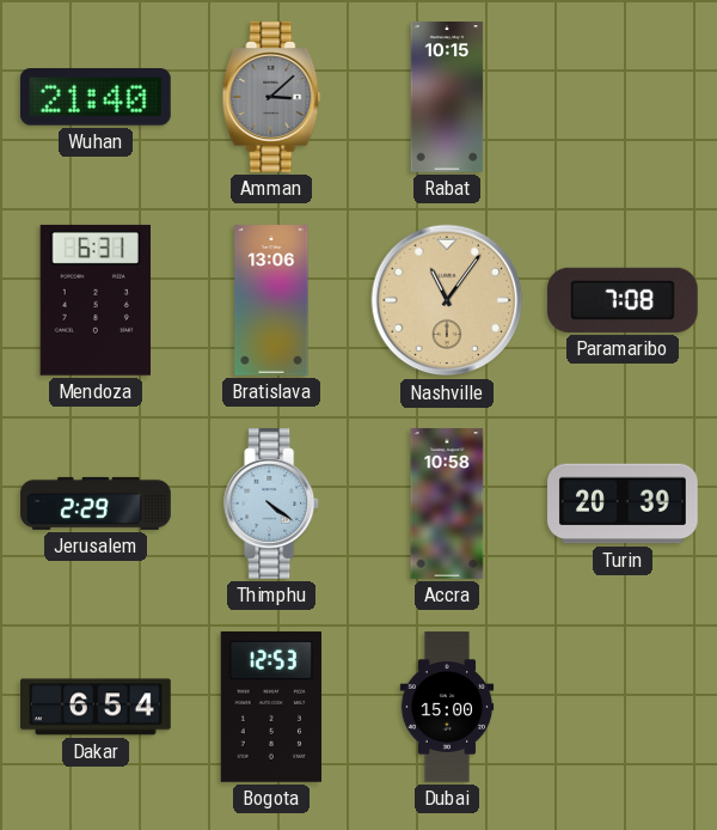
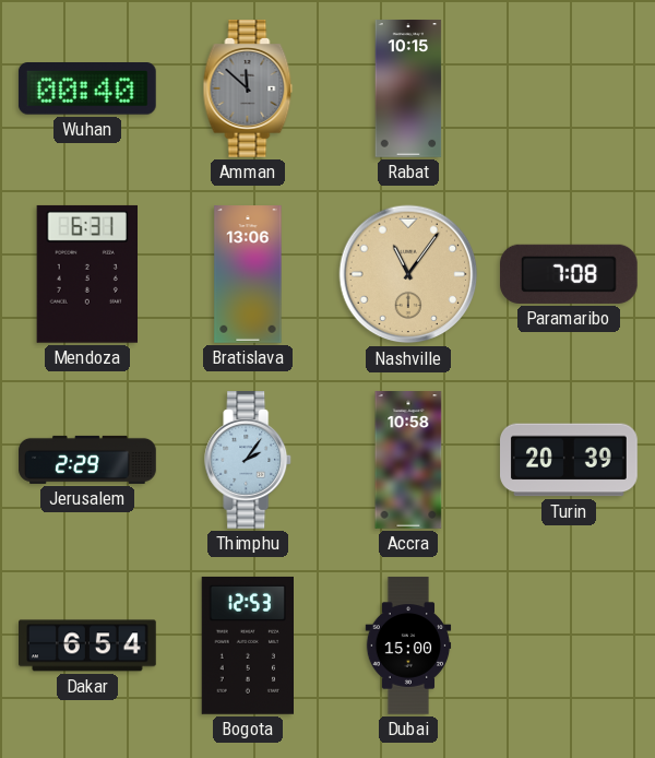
Wuhan: 21:40 -> 00:40
Amman: 3:08 -> 11:52
Thimphu: 4:21 -> 2:06
